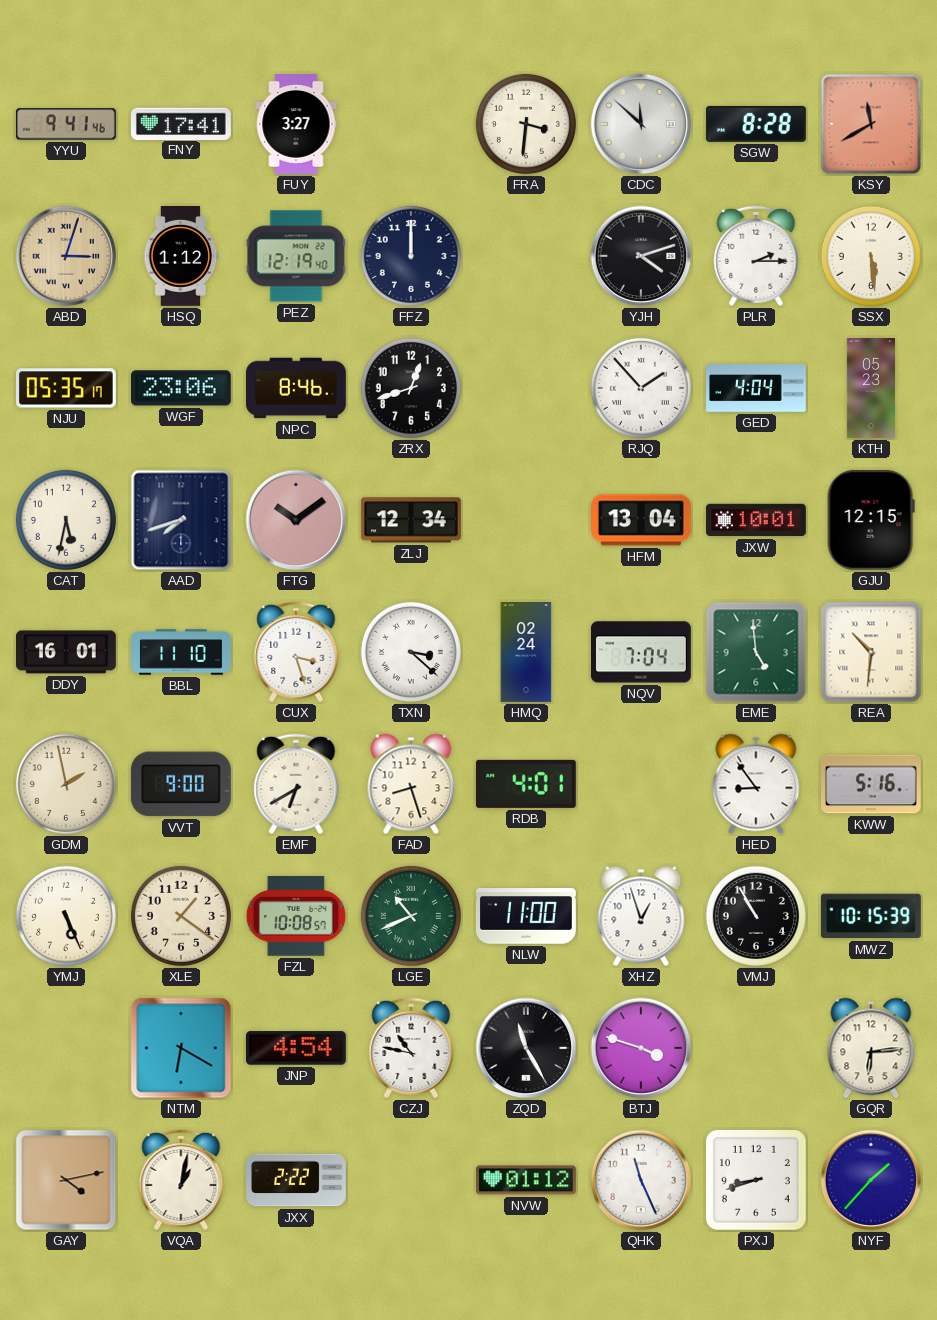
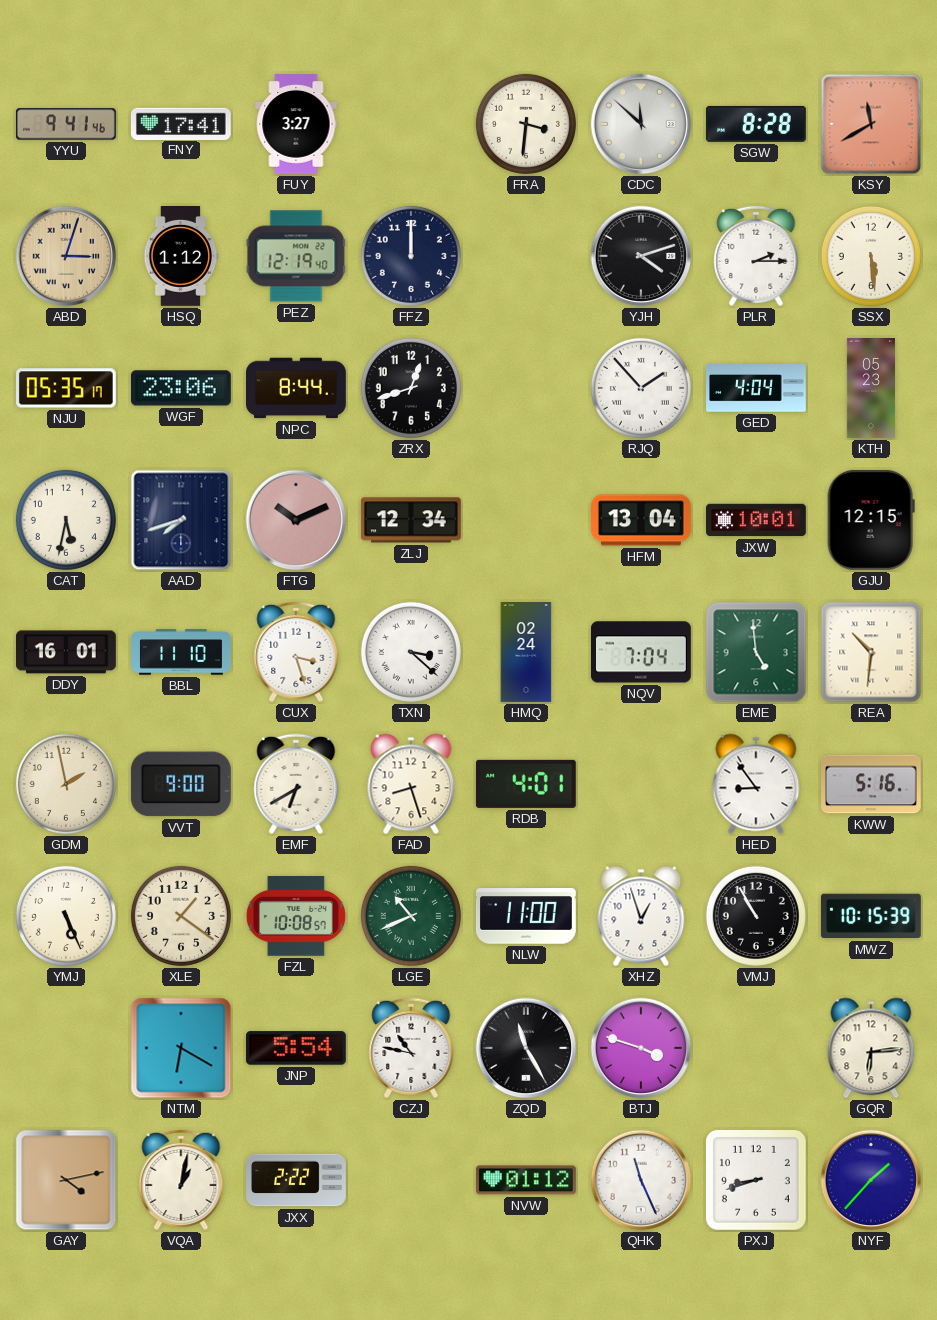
NPC: 8:46 -> 8:44
FTG: 10:09 -> 10:11
JNP: 4:54 -> 5:54
